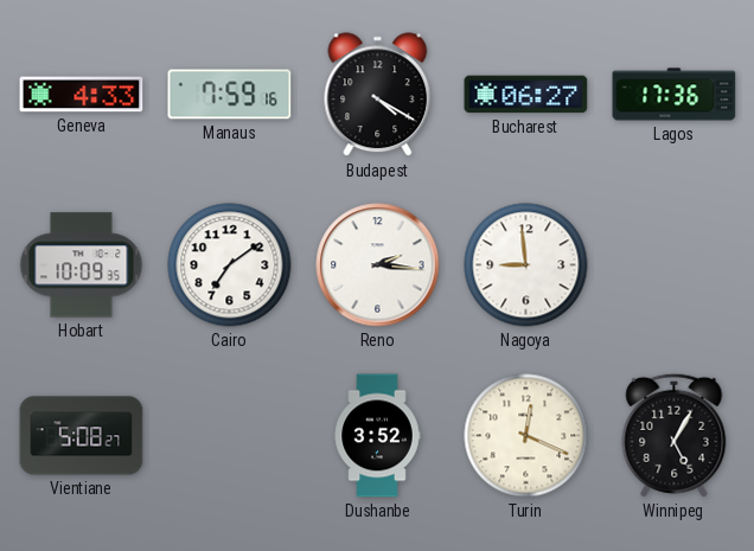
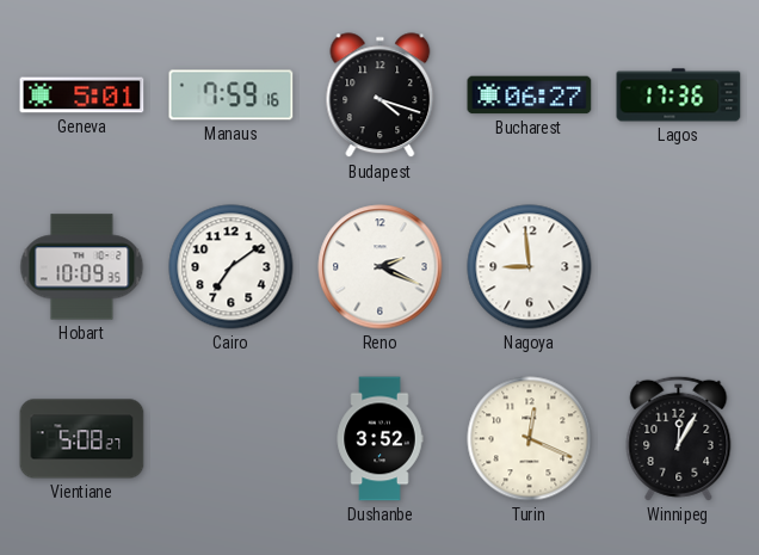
Geneva: 4:33 -> 5:01
Budapest: 4:20 -> 4:18
Reno: 2:16 -> 2:19
Winnipeg: 5:05 -> 12:05
